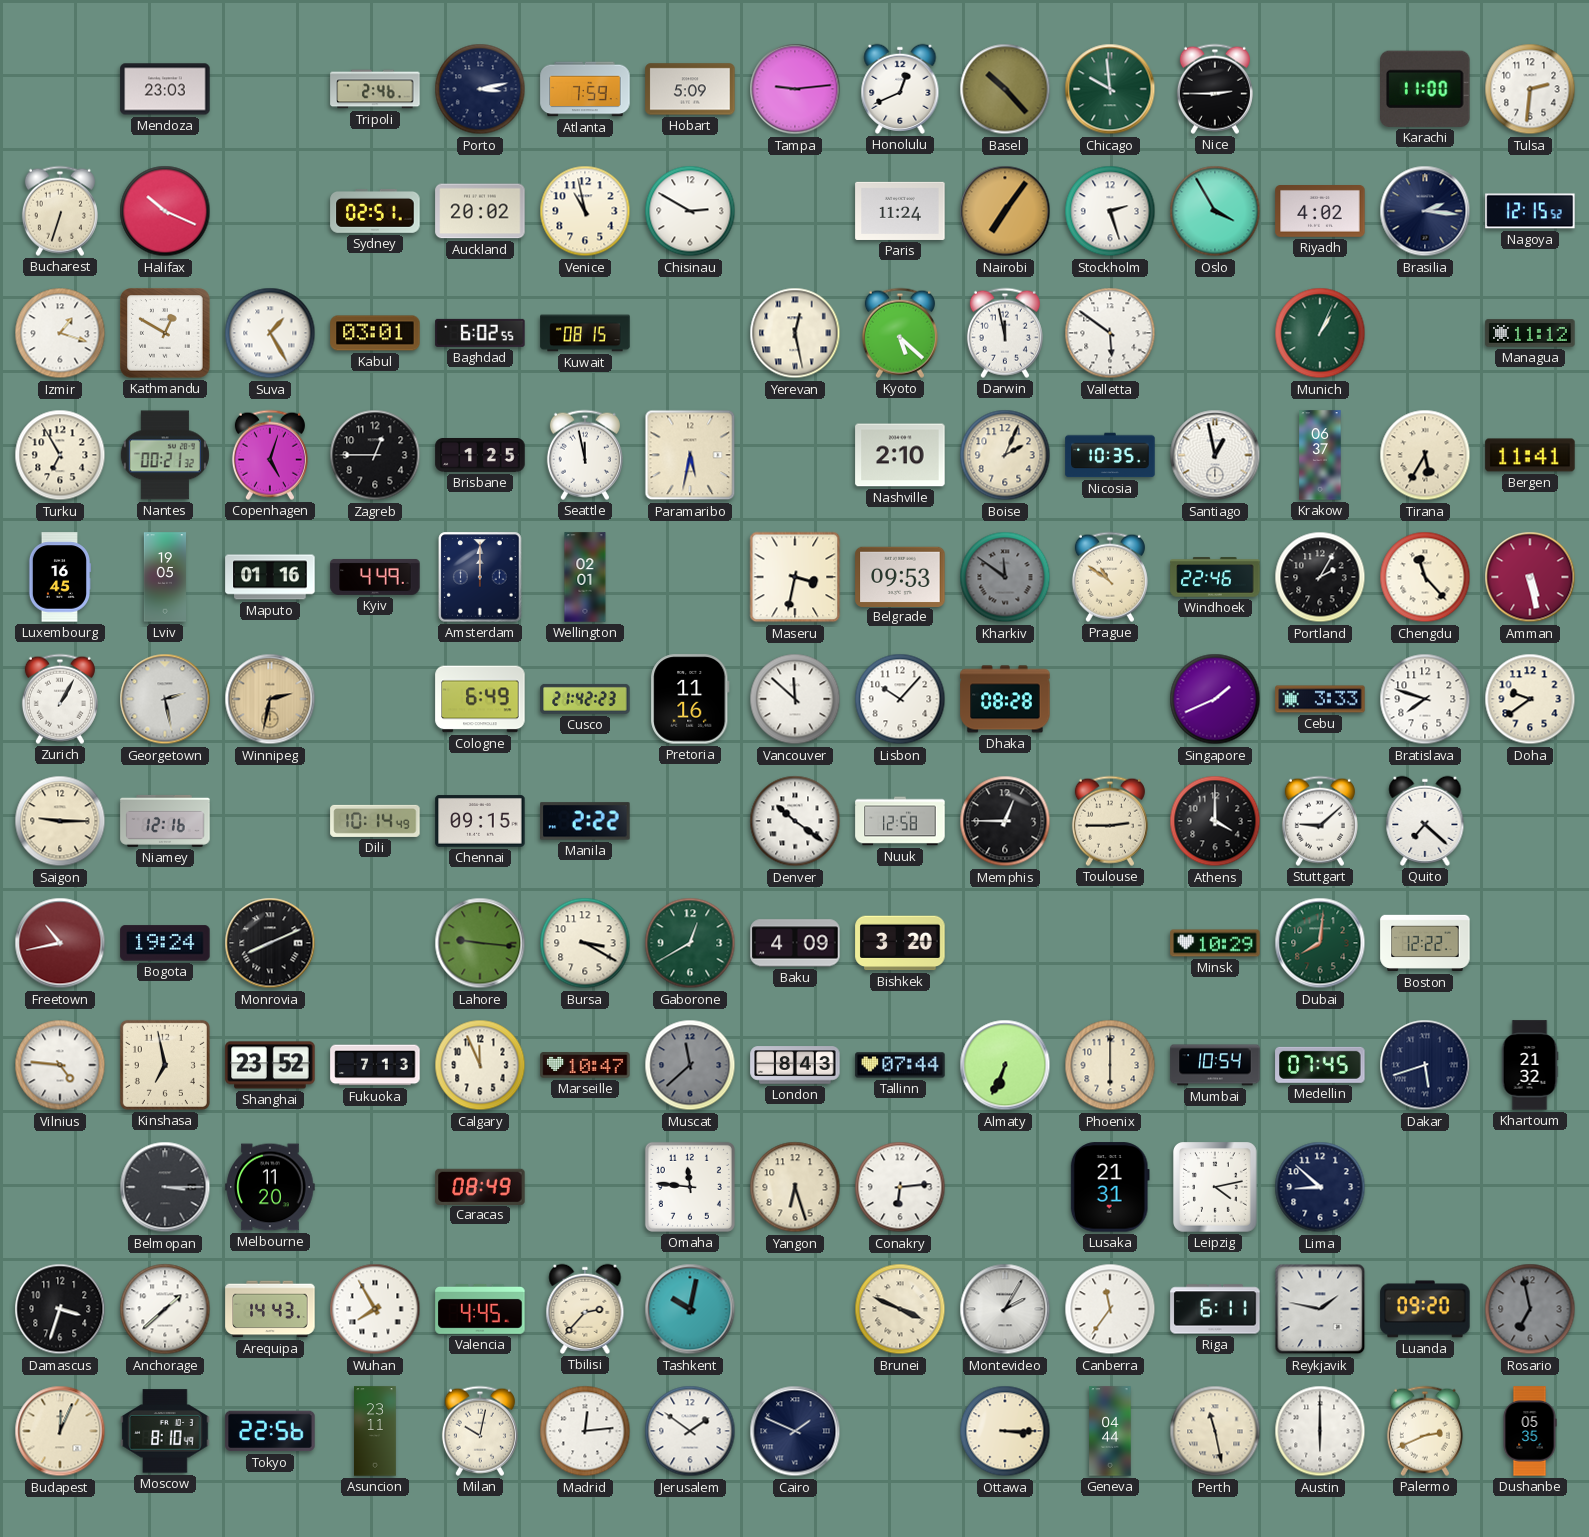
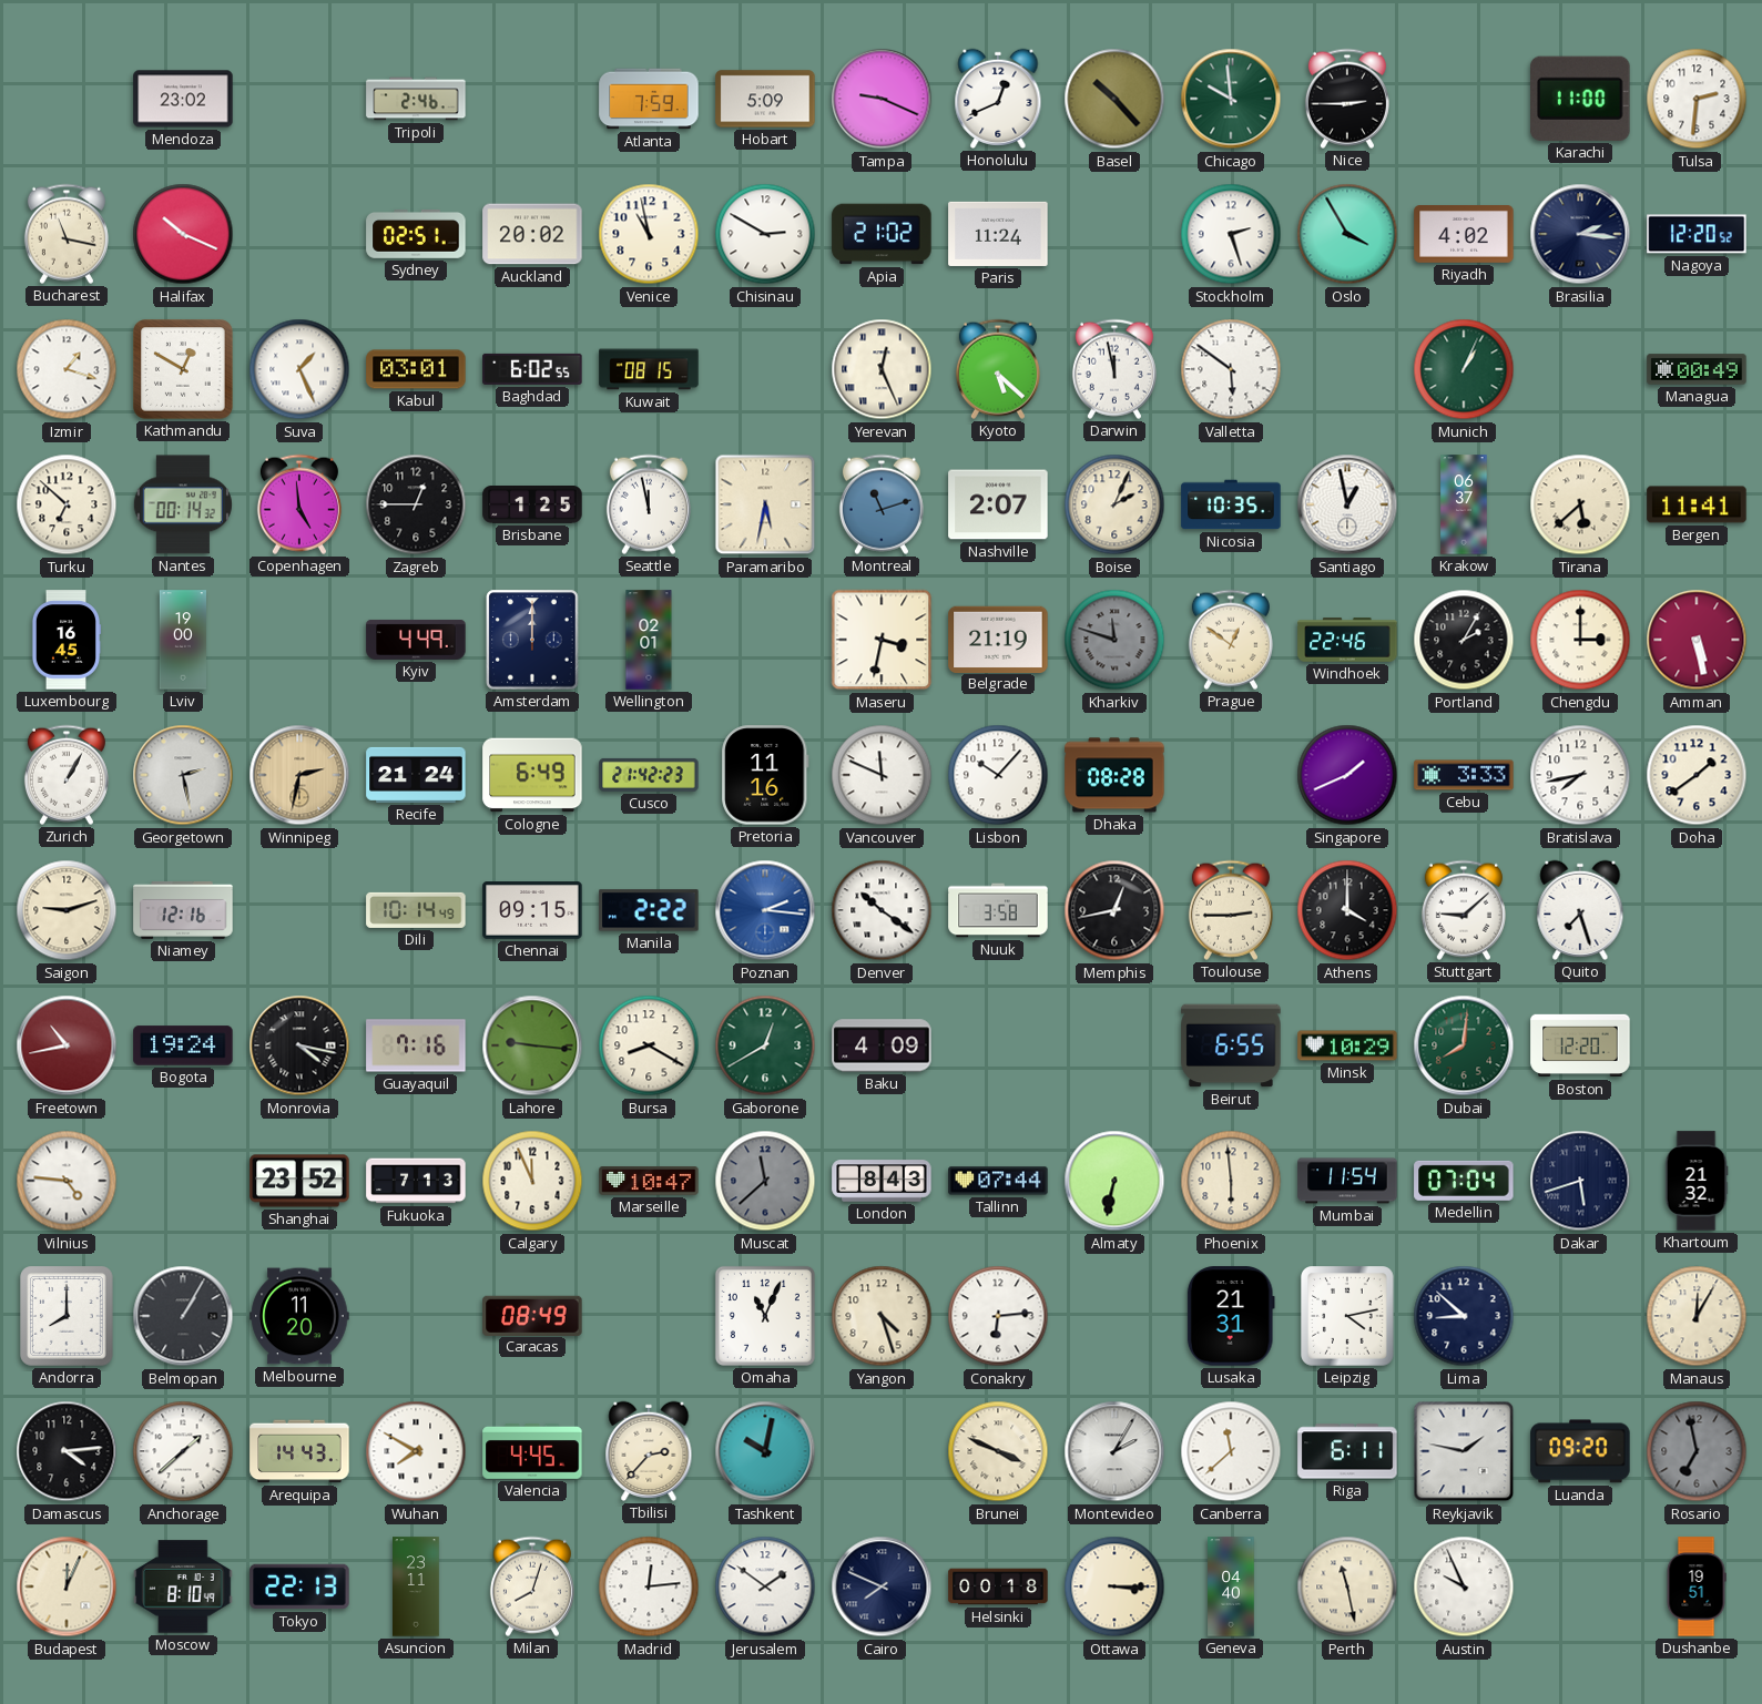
Mendoza: 23:03 -> 23:02
Porto: 3:13 -> none
Tampa: 9:14 -> 9:19
Bucharest: 6:33 -> 11:17
Apia: none -> 21:02
Nairobi: 7:06 -> none
Nagoya: 12:15 -> 12:20
Suva: 1:25 -> 1:26
Yerevan: 12:28 -> 12:26
Managua: 11:12 -> 00:49
Turku: 6:55 -> 6:52
Nantes: 00:21 -> 00:14
Copenhagen: 5:03 -> 4:59
Montreal: none -> 11:12
Nashville: 2:10 -> 2:07
Tirana: 5:35 -> 5:38
Lviv: 19:05 -> 19:00
Maputo: 01:16 -> none
Belgrade: 09:53 -> 21:19
Kharkiv: 11:51 -> 11:48
Prague: 10:51 -> 12:51
Chengdu: 11:23 -> 3:00
Recife: none -> 21:24
Vancouver: 11:52 -> 11:49
Bratislava: 7:48 -> 7:43
Doha: 9:39 -> 1:39
Saigon: 9:15 -> 9:12
Poznan: none -> 2:16
Nuuk: 12:58 -> 3:58
Memphis: 12:45 -> 12:43
Quito: 7:22 -> 7:27
Monrovia: 8:11 -> 4:17
Guayaquil: none -> 7:16
Bursa: 3:20 -> 8:20
Bishkek: 3:20 -> none
Beirut: none -> 6:55
Boston: 12:22 -> 12:20
Kinshasa: 6:58 -> none
Almaty: 6:34 -> 6:32
Phoenix: 6:00 -> 5:59
Mumbai: 10:54 -> 11:54
Medellin: 07:45 -> 07:04
Andorra: none -> 8:00
Belmopan: 3:15 -> 1:05
Omaha: 11:46 -> 11:04
Yangon: 6:27 -> 4:27
Manaus: none -> 12:05
Damascus: 3:33 -> 4:14
Wuhan: 7:55 -> 7:50
Canberra: 11:36 -> 11:38
Tokyo: 22:56 -> 22:13
Milan: 10:02 -> 8:03
Cairo: 1:49 -> 7:49
Helsinki: none -> 00:18
Geneva: 04:44 -> 04:40
Austin: 6:00 -> 9:56
Palermo: 2:41 -> none
Dushanbe: 05:35 -> 19:51
